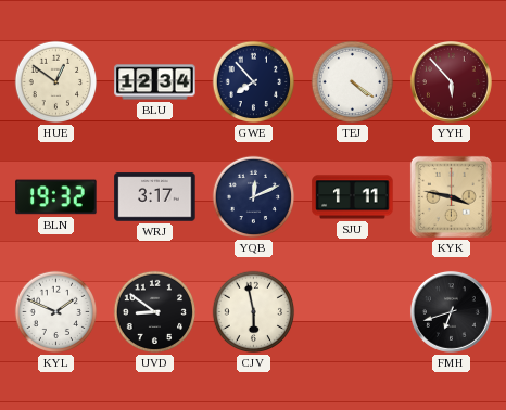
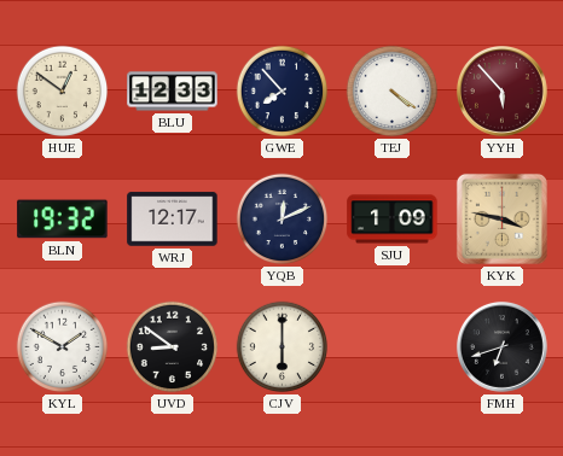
BLU: 12:34 -> 12:33
WRJ: 3:17 -> 12:17
SJU: 1:11 -> 1:09
KYL: 1:49 -> 1:50
CJV: 5:58 -> 6:00
